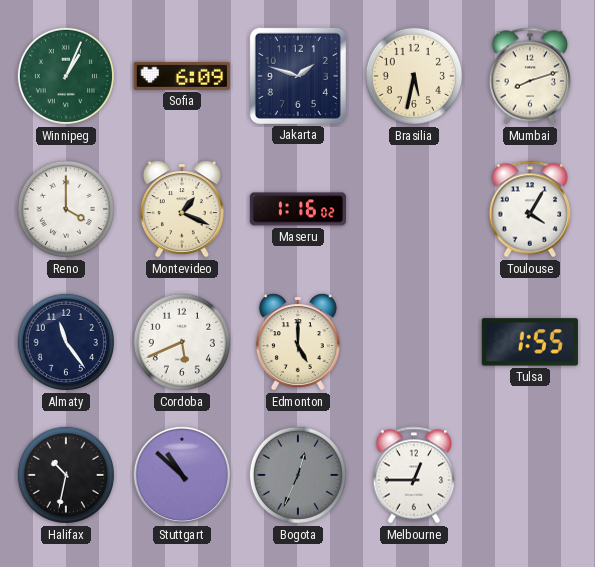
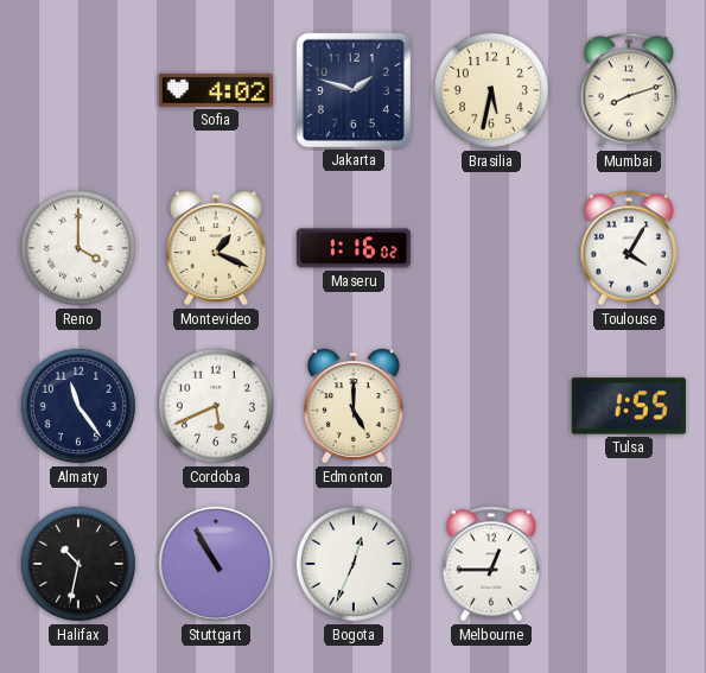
Winnipeg: 1:04 -> none
Sofia: 6:09 -> 4:02
Stuttgart: 10:52 -> 10:55
Bogota dial: grey -> white
